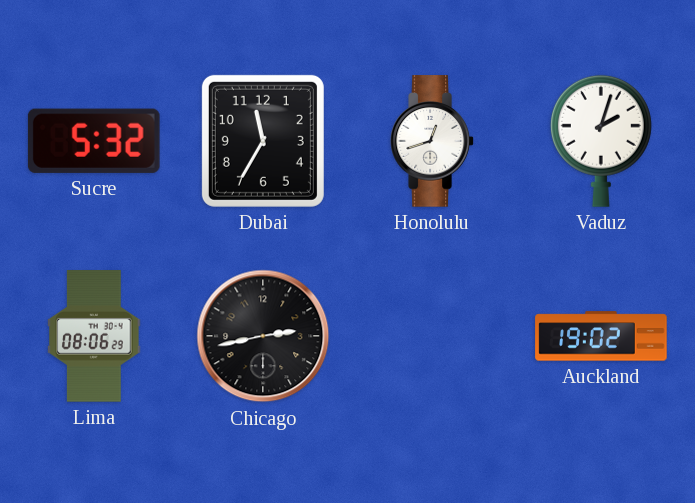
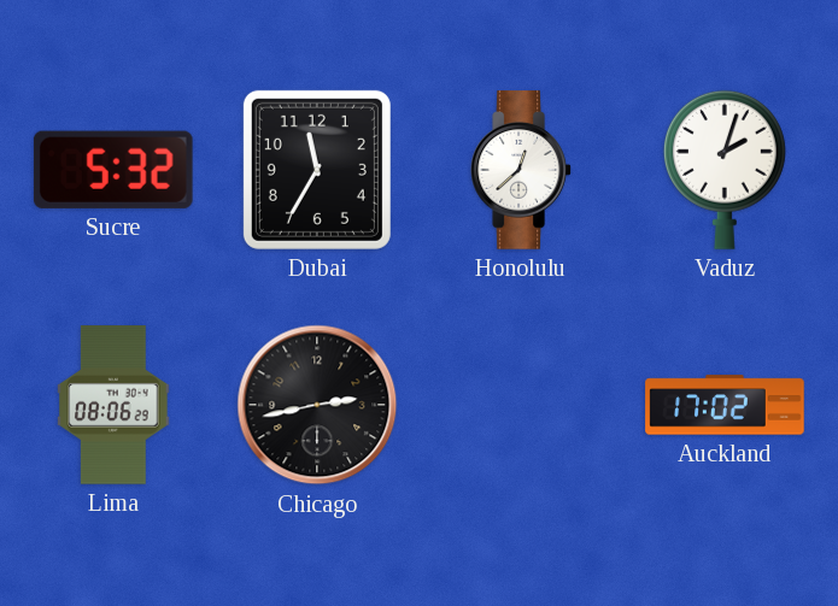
Honolulu: 12:42 -> 12:38
Auckland: 19:02 -> 17:02
